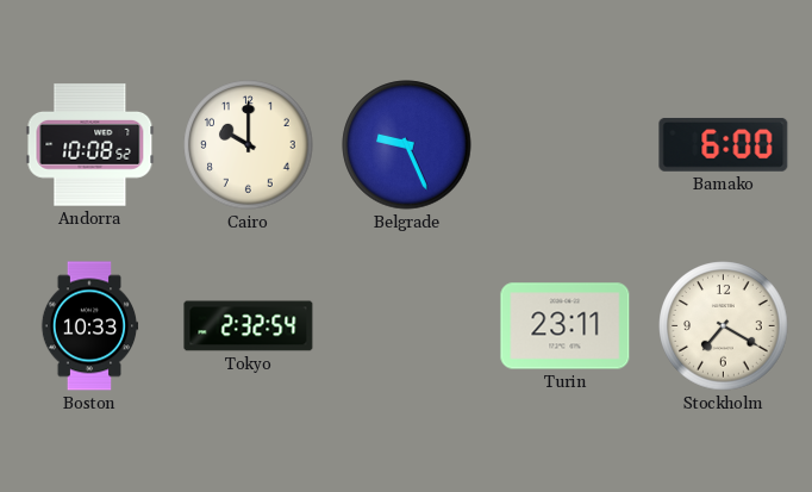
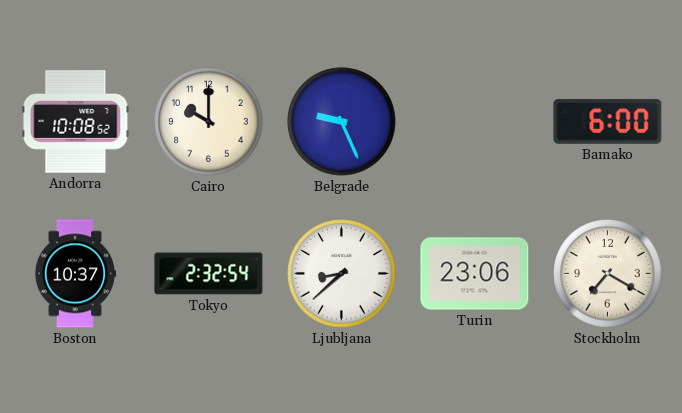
Boston: 10:33 -> 10:37
Ljubljana: none -> 8:38
Turin: 23:11 -> 23:06
